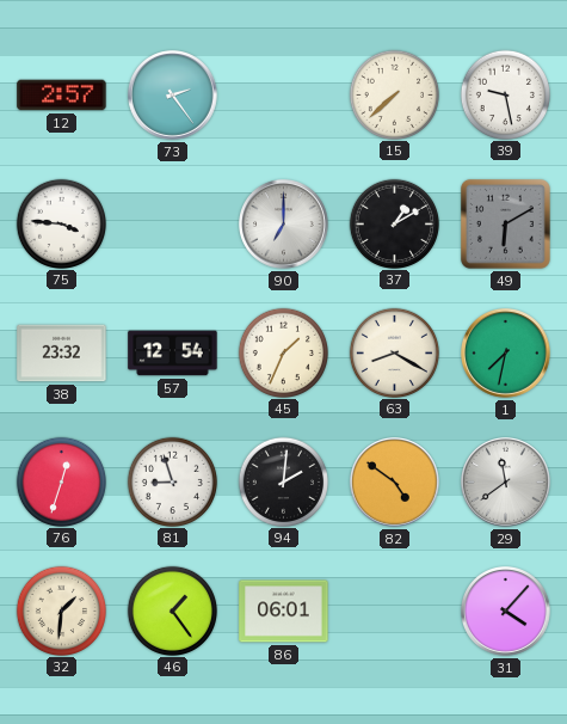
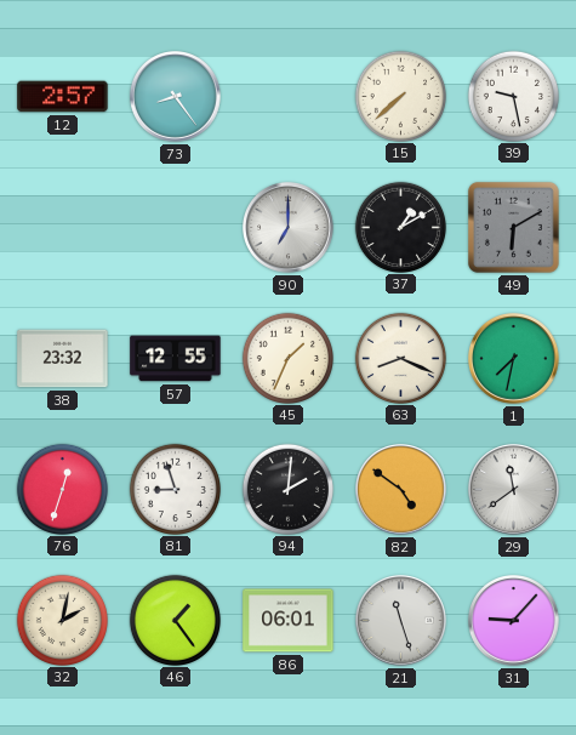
73: 2:24 -> 8:24
75: 3:46 -> none
57: 12:54 -> 12:55
63: 8:20 -> 8:19
32: 1:31 -> 2:02
21: none -> 11:27
31: 4:07 -> 9:07
